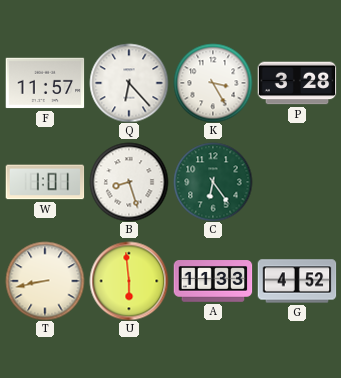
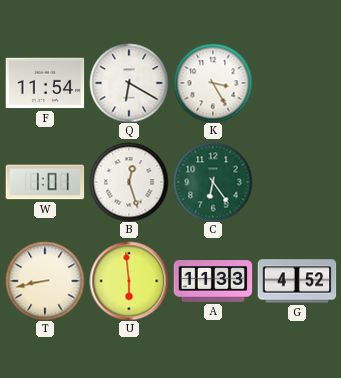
F: 11:57 -> 11:54
Q: 6:23 -> 6:20
P: 3:28 -> none
B: 8:27 -> 12:27
